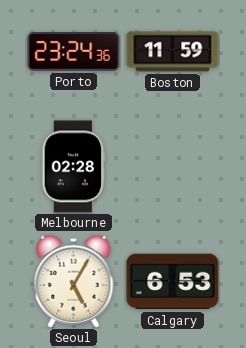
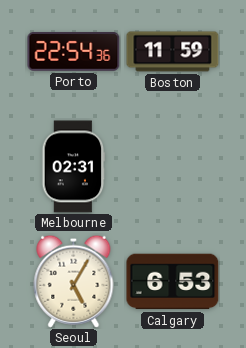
Porto: 23:24 -> 22:54
Melbourne: 02:28 -> 02:31
